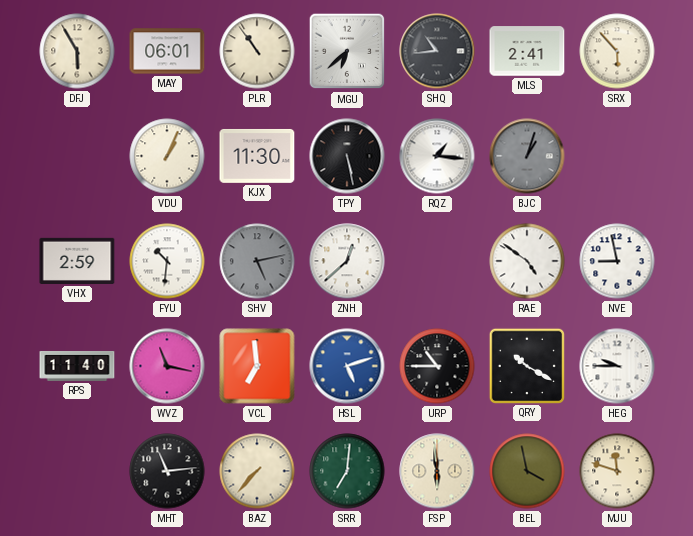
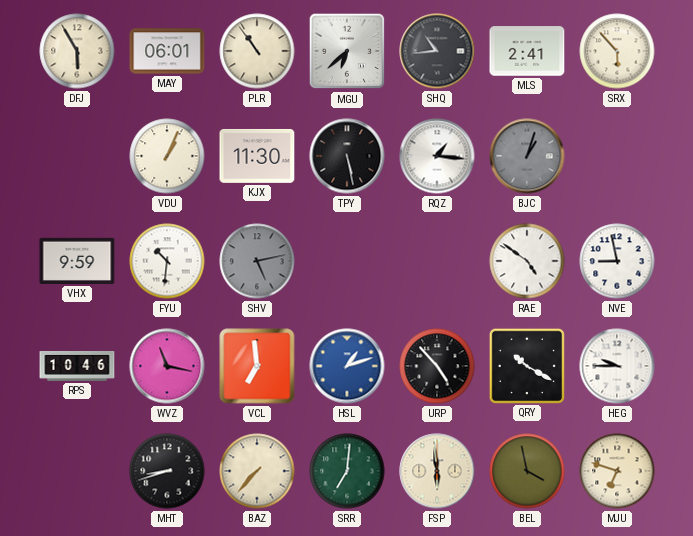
VHX: 2:59 -> 9:59
ZNH: 12:38 -> none
RPS: 11:40 -> 10:46
HSL: 5:12 -> 1:12
URP: 10:45 -> 4:53
MHT: 11:14 -> 8:42
MJU: 11:48 -> 6:48
